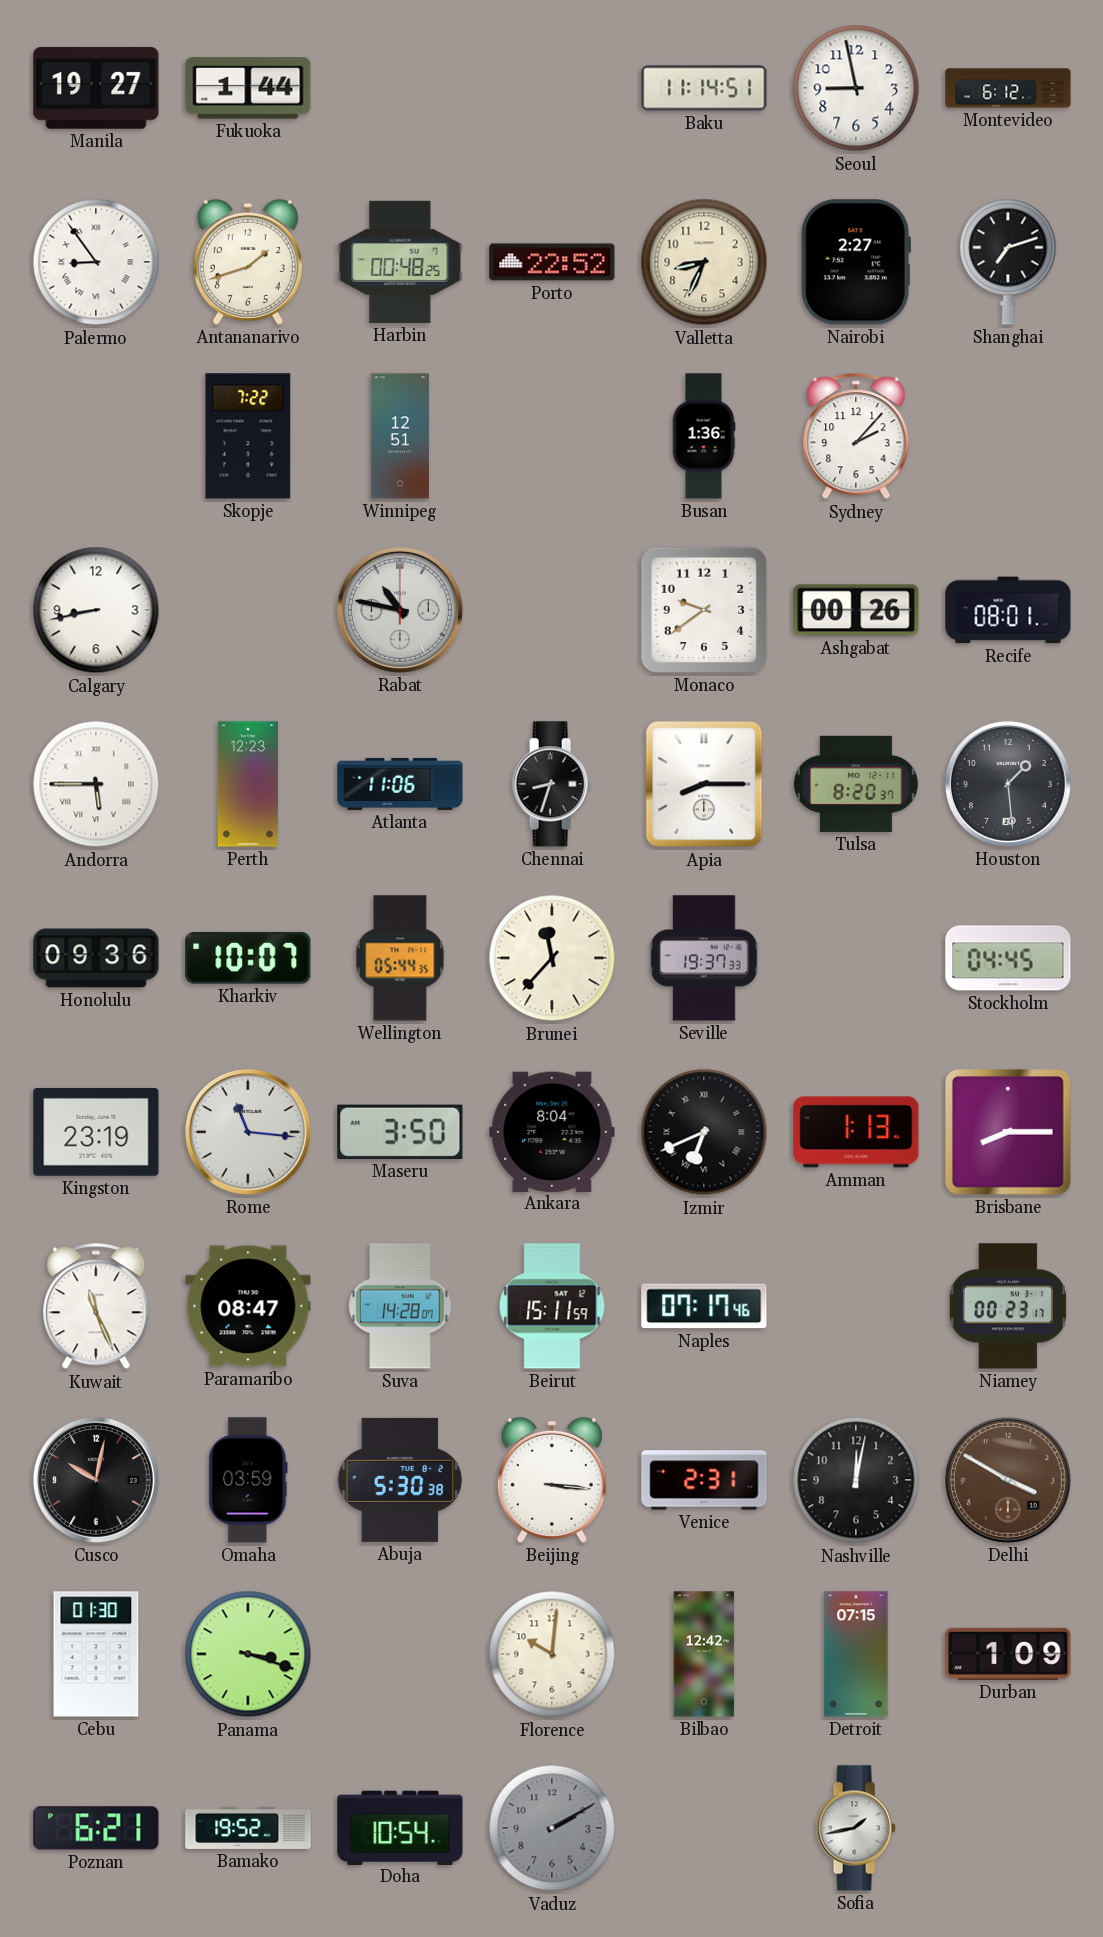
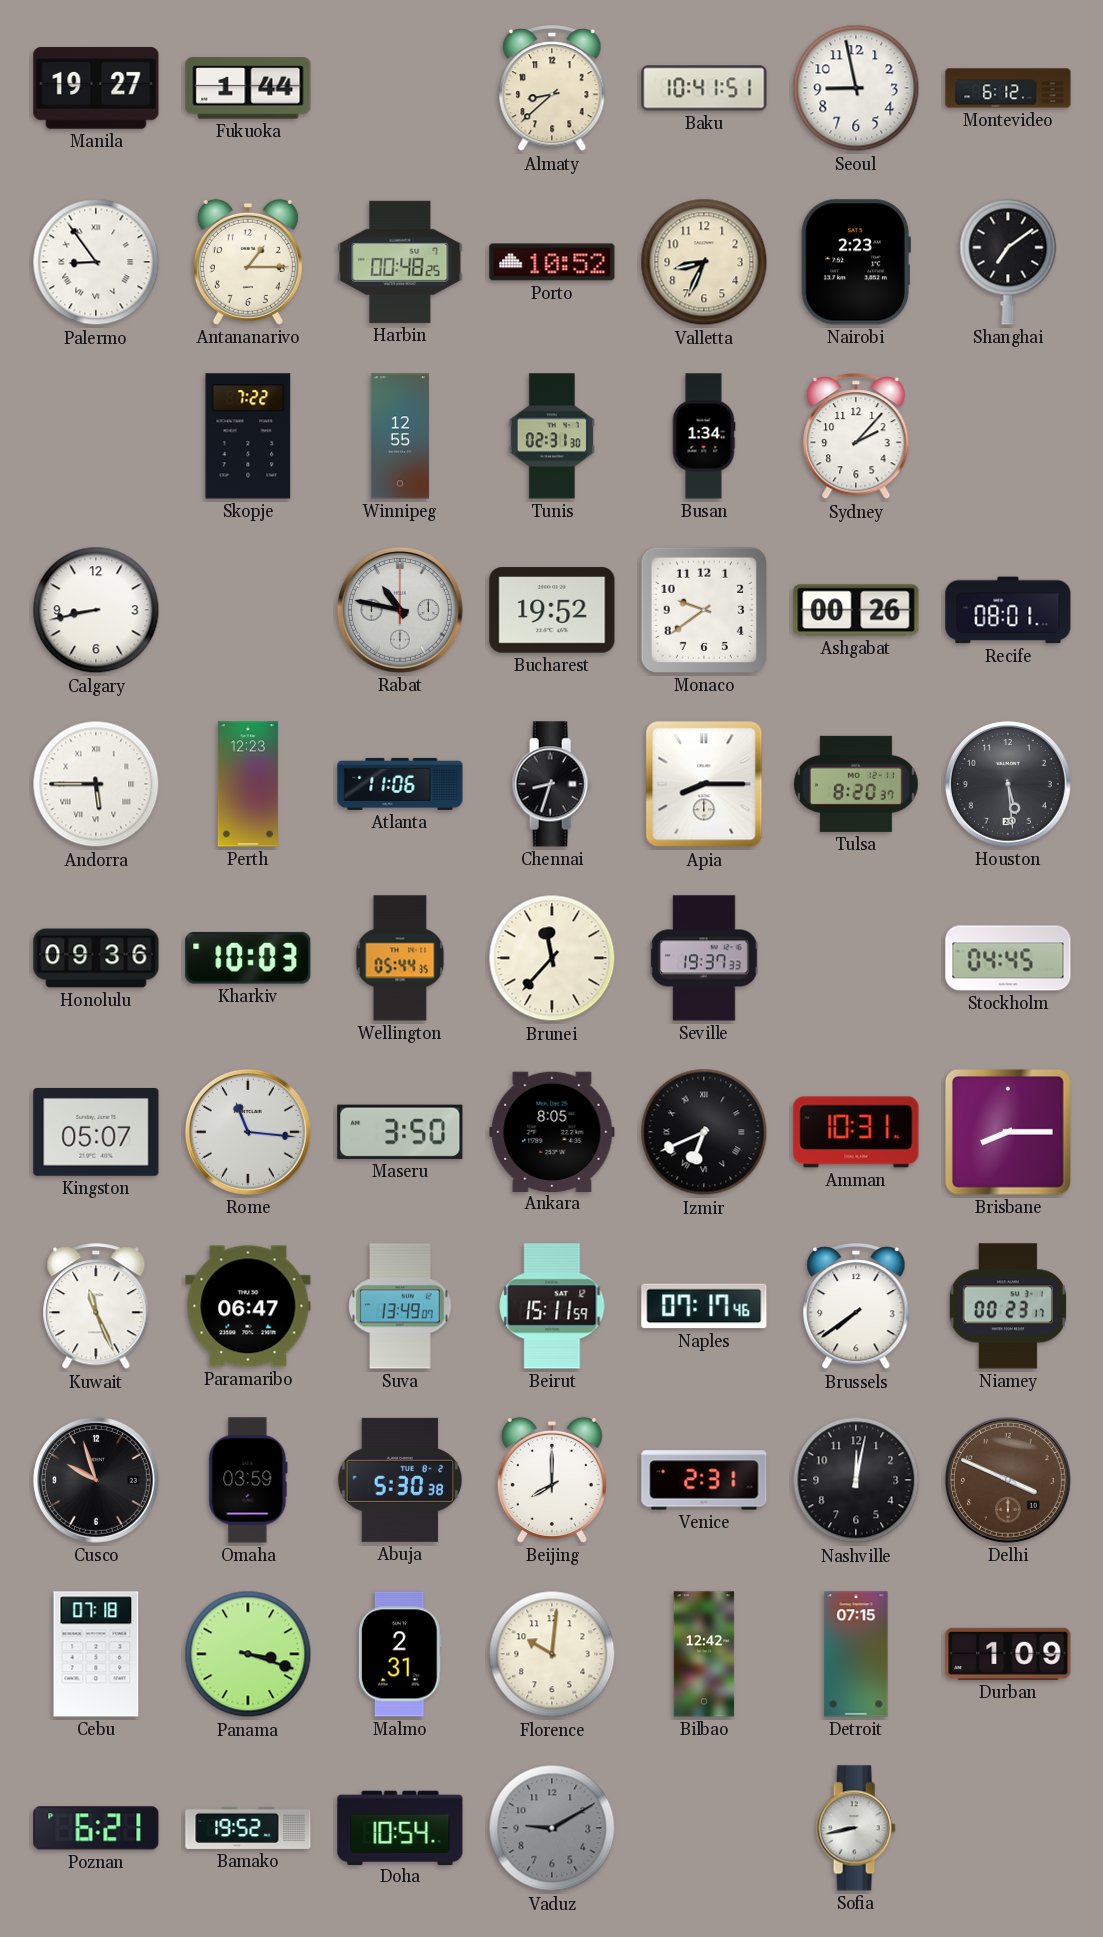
Almaty: none -> 8:38
Baku: 11:14 -> 10:41
Antananarivo: 1:42 -> 1:15
Porto: 22:52 -> 10:52
Nairobi: 2:27 -> 2:23
Shanghai: 7:12 -> 7:09
Winnipeg: 12:51 -> 12:55
Tunis: none -> 02:31
Busan: 1:36 -> 1:34
Bucharest: none -> 19:52
Houston: 1:29 -> 5:29
Kharkiv: 10:07 -> 10:03
Kingston: 23:19 -> 05:07
Ankara: 8:04 -> 8:05
Amman: 1:13 -> 10:31
Paramaribo: 08:47 -> 06:47
Suva: 14:28 -> 13:49
Brussels: none -> 7:39
Cusco: 10:02 -> 9:57
Beijing: 3:16 -> 8:00
Delhi: 3:50 -> 3:49
Cebu: 01:30 -> 07:18
Malmo: none -> 2:31
Vaduz: 2:10 -> 9:10
Sofia: 1:43 -> 8:43
